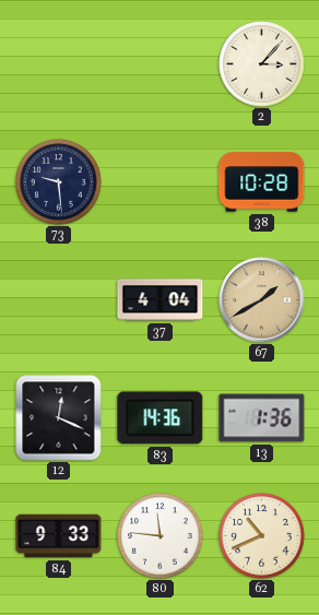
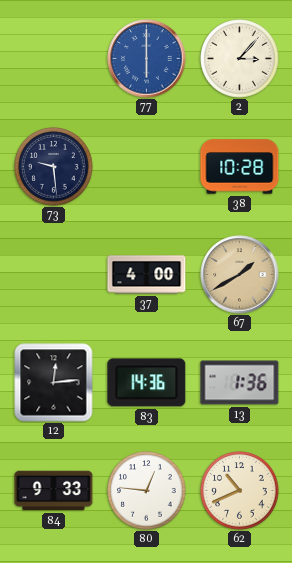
77: none -> 6:00
37: 4:04 -> 4:00
12: 12:19 -> 12:14
80: 11:46 -> 12:46
